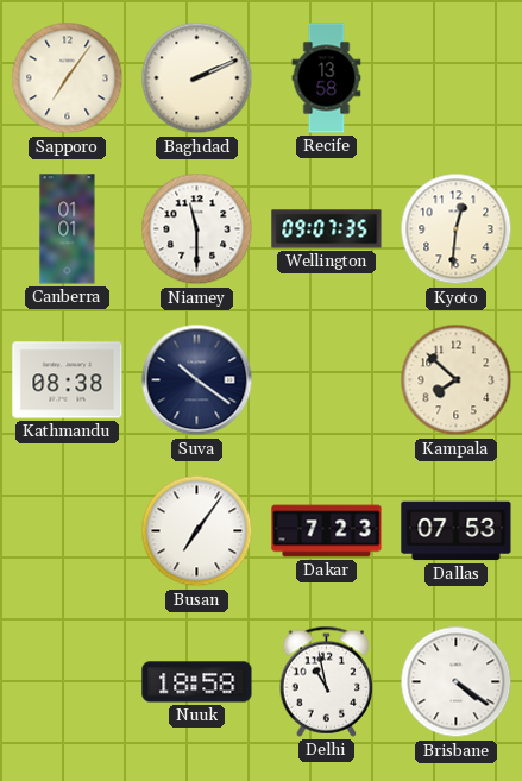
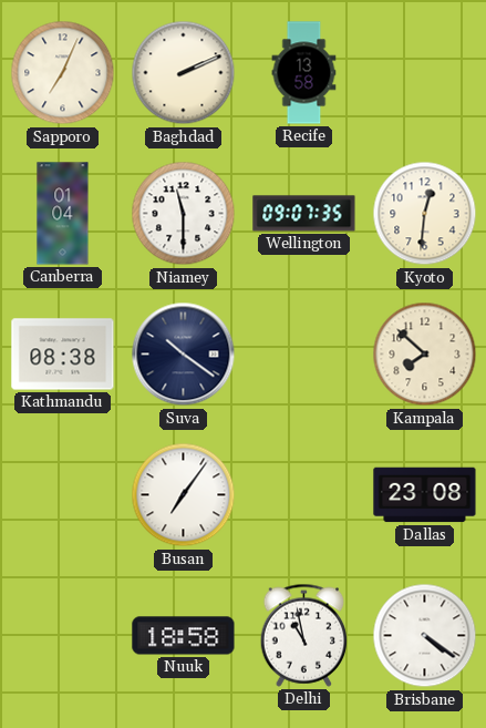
Sapporo: 7:06 -> 7:04
Canberra: 01:01 -> 01:04
Dakar: 7:23 -> none
Dallas: 07:53 -> 23:08
